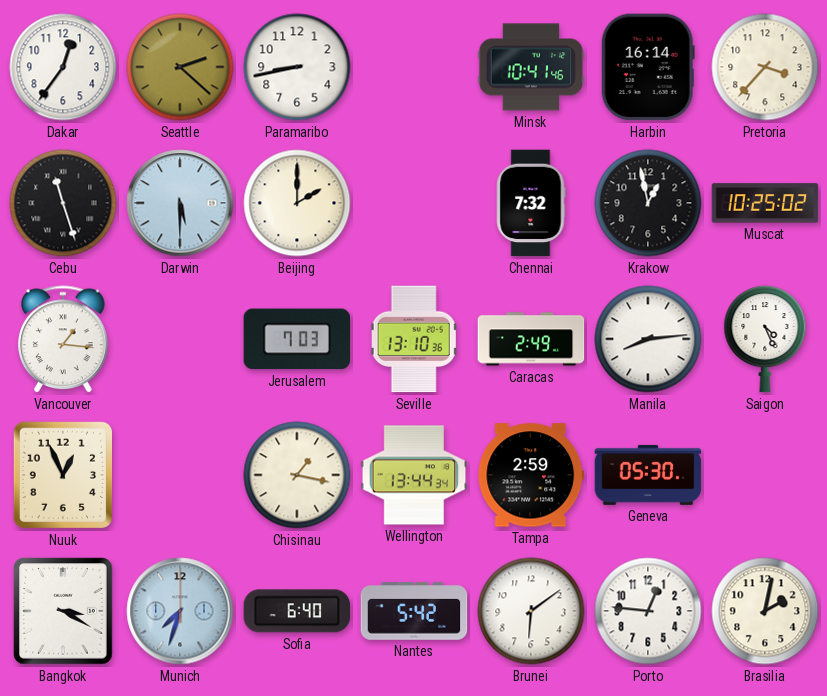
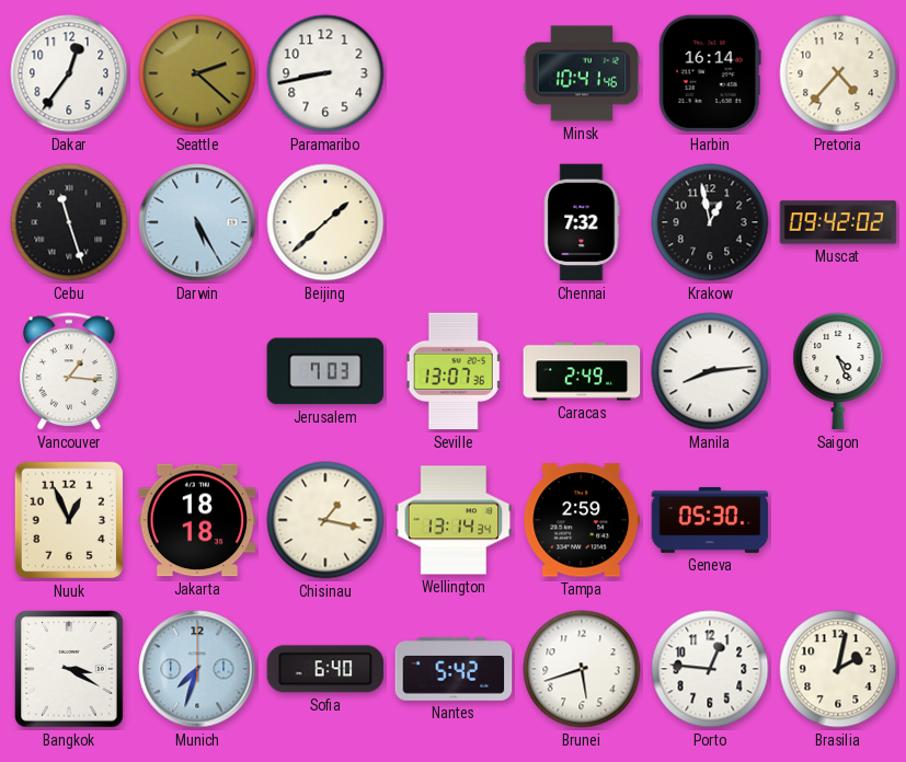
Pretoria: 3:37 -> 4:37
Darwin: 5:30 -> 5:25
Beijing: 2:00 -> 1:38
Muscat: 10:25 -> 09:42
Seville: 13:10 -> 13:07
Jakarta: none -> 18:18
Wellington: 13:44 -> 13:14
Brunei: 6:09 -> 5:42
